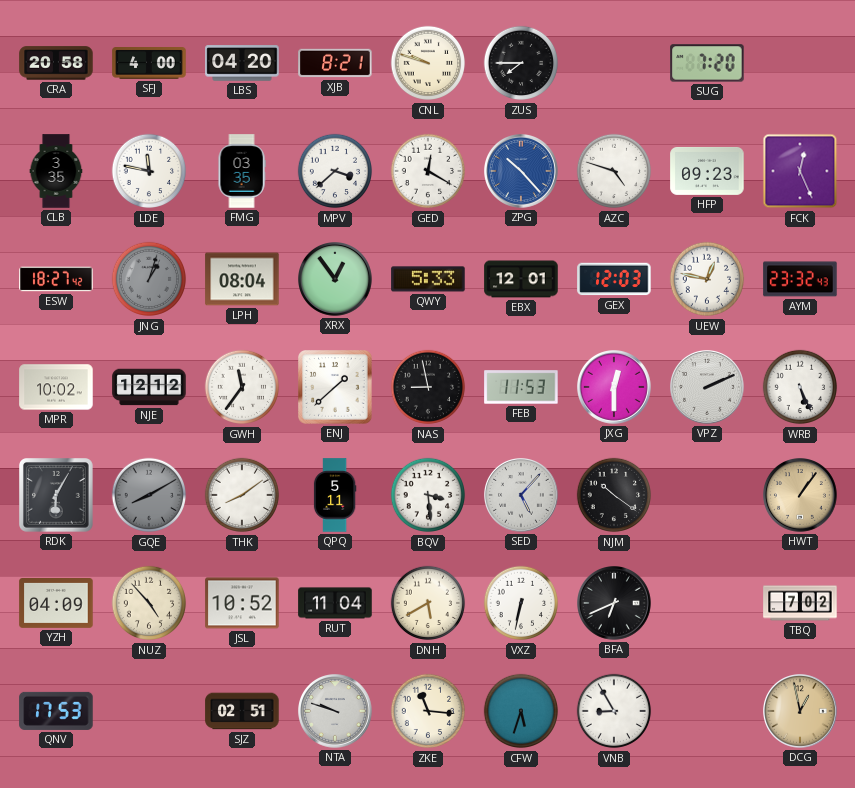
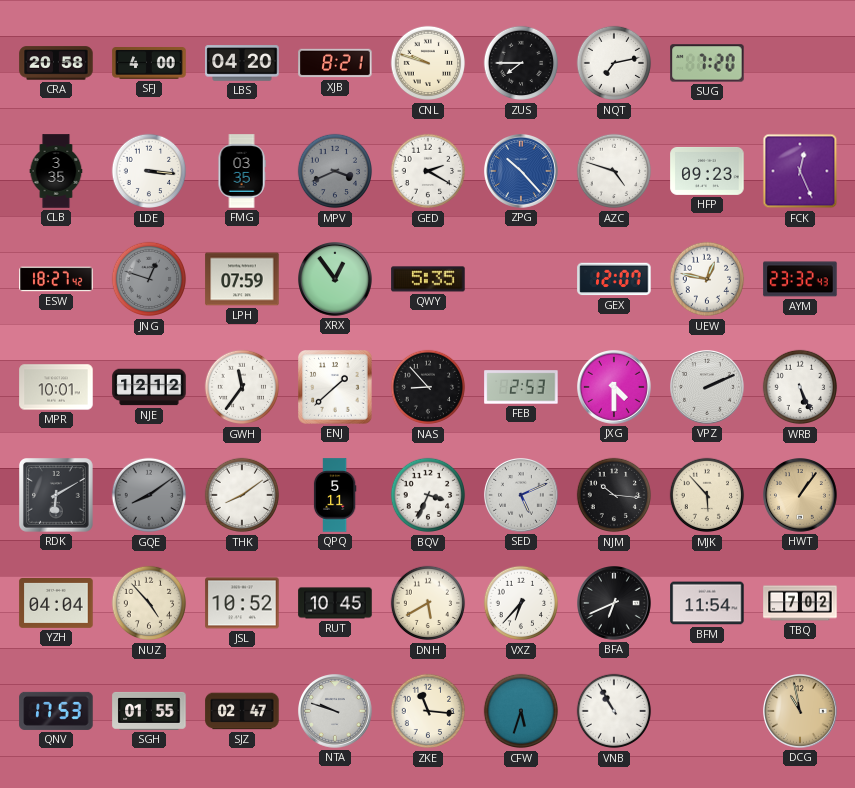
NQT: none -> 7:13
LDE: 11:47 -> 3:16
MPV: 3:38 -> 3:41
MPV dial: white -> grey
GED: 12:20 -> 2:20
JNG: 1:03 -> 12:48
LPH: 08:04 -> 07:59
QWY: 5:33 -> 5:35
EBX: 12:01 -> none
GEX: 12:03 -> 12:07
MPR: 10:02 -> 10:01
NAS: 8:58 -> 8:53
FEB: 11:53 -> 2:53
JXG: 12:30 -> 4:30
RDK: 6:05 -> 6:10
GQE: 8:10 -> 8:09
BQV: 3:29 -> 3:34
SED: 5:07 -> 5:11
NJM: 10:21 -> 10:16
MJK: none -> 5:53
YZH: 04:09 -> 04:04
RUT: 11:04 -> 10:45
VXZ: 6:32 -> 6:37
BFM: none -> 11:54
SGH: none -> 01:55
SJZ: 02:51 -> 02:47
VNB: 8:55 -> 10:55
DCG: 12:58 -> 10:58
